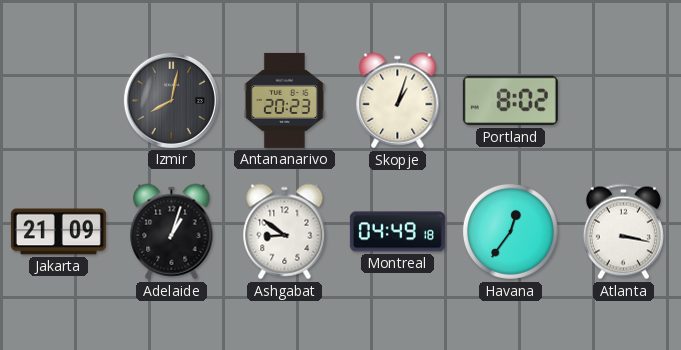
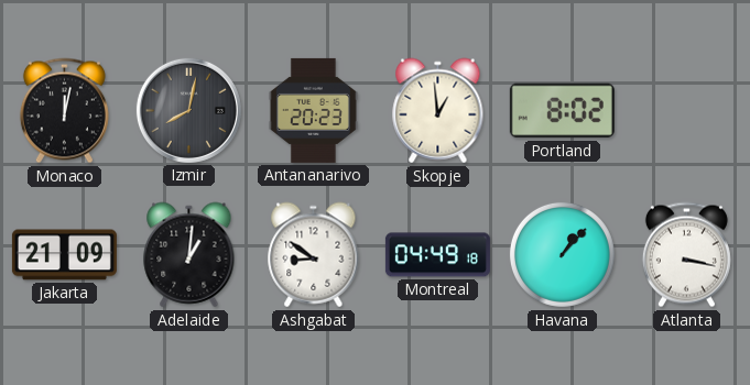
Monaco: none -> 12:02
Skopje: 1:03 -> 12:59
Adelaide: 1:03 -> 1:01
Havana: 12:36 -> 1:07
